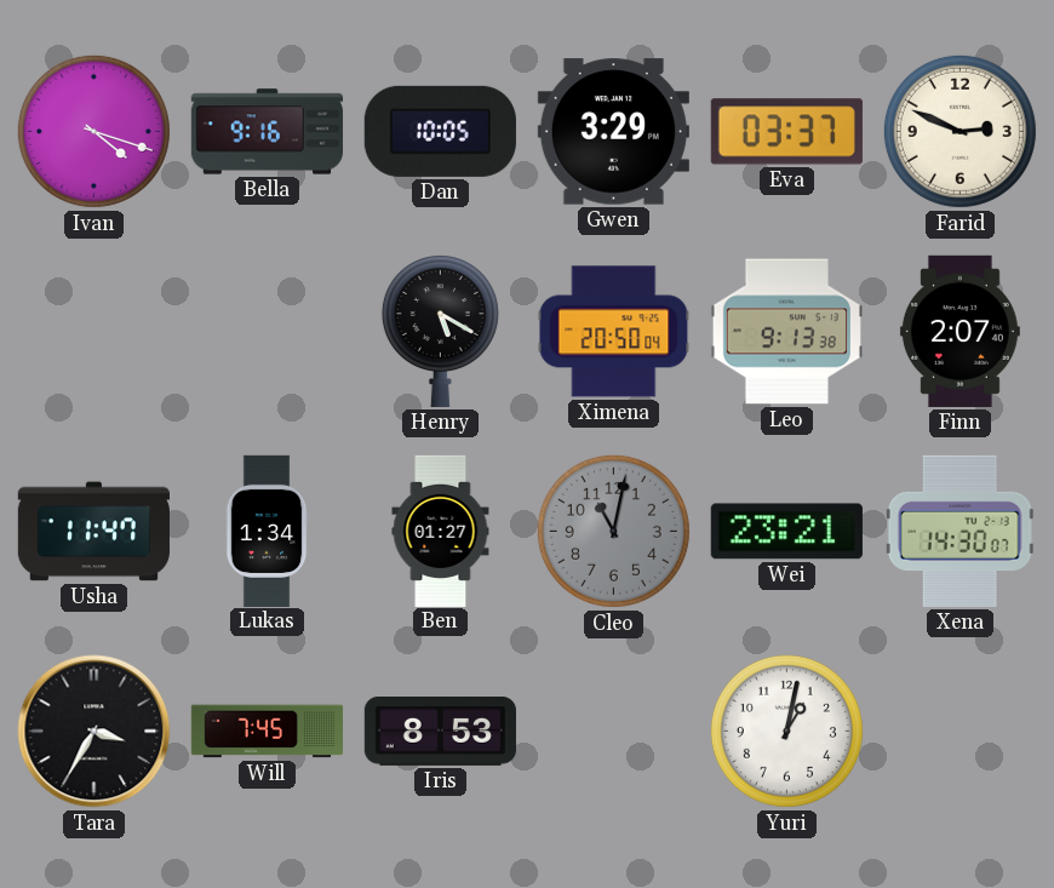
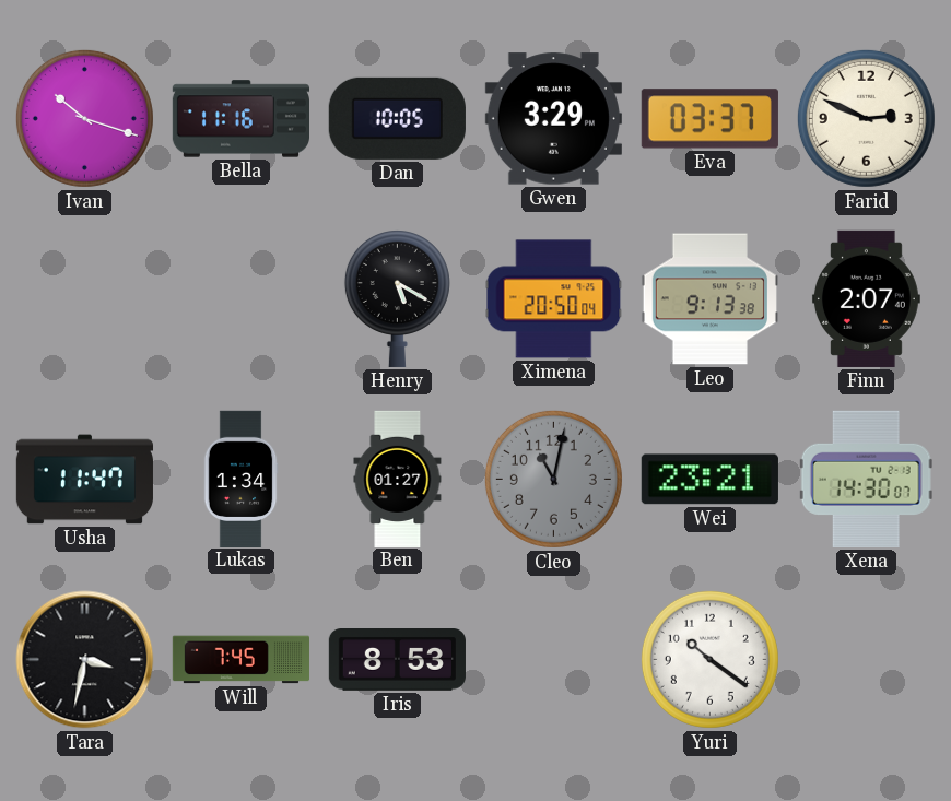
Ivan: 4:18 -> 10:18
Bella: 9:16 -> 11:16
Tara: 3:35 -> 3:32
Yuri: 1:02 -> 10:21
